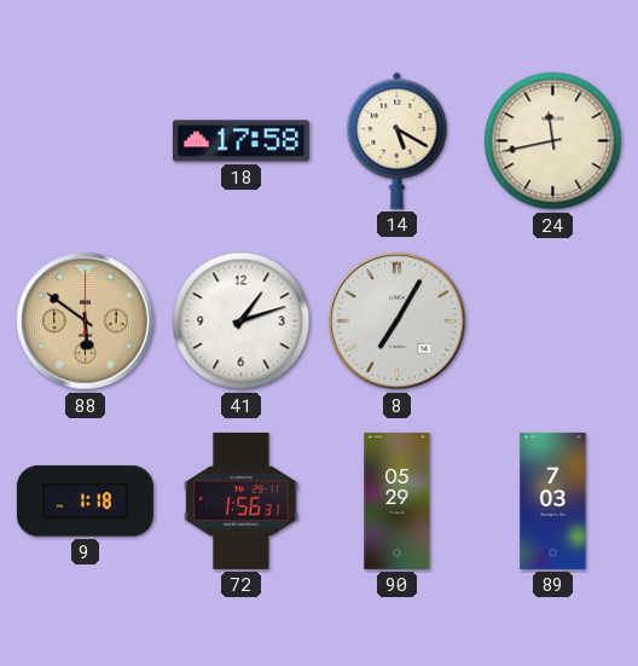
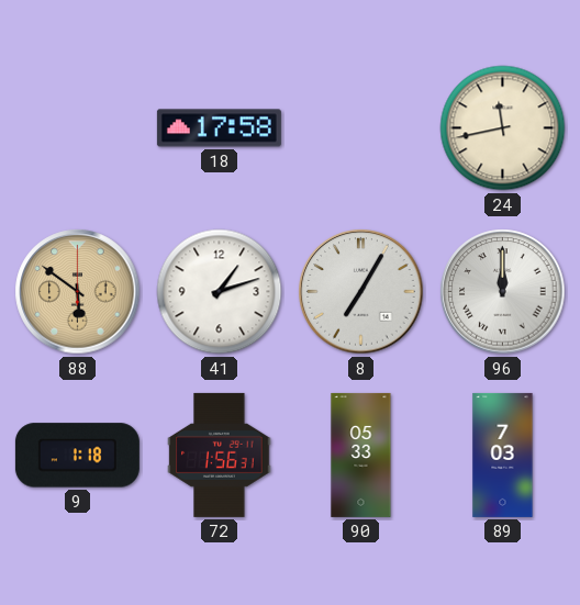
14: 5:20 -> none
96: none -> 12:00
90: 05:29 -> 05:33
